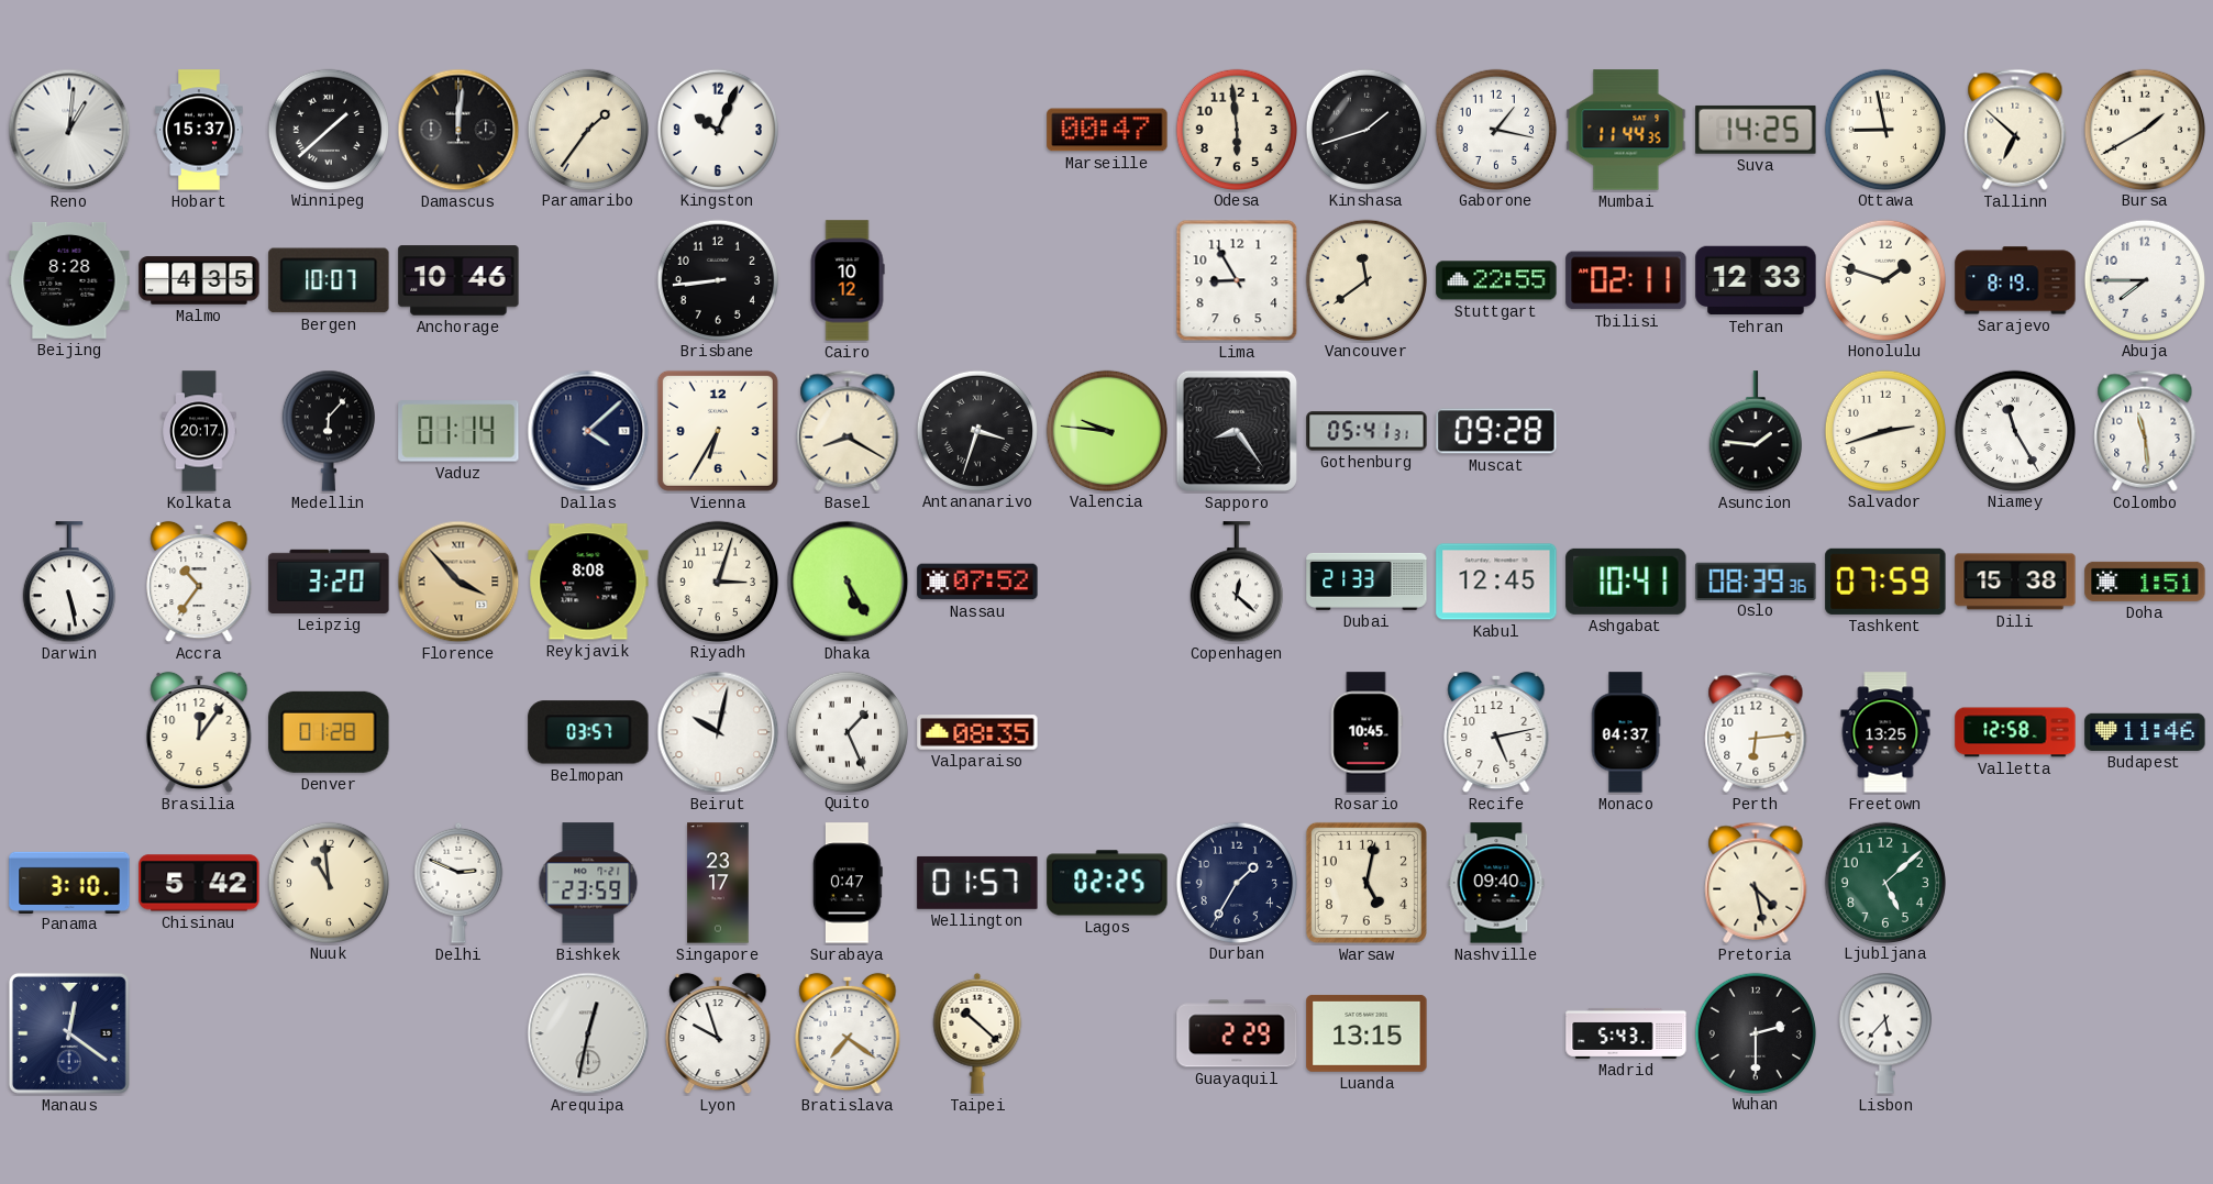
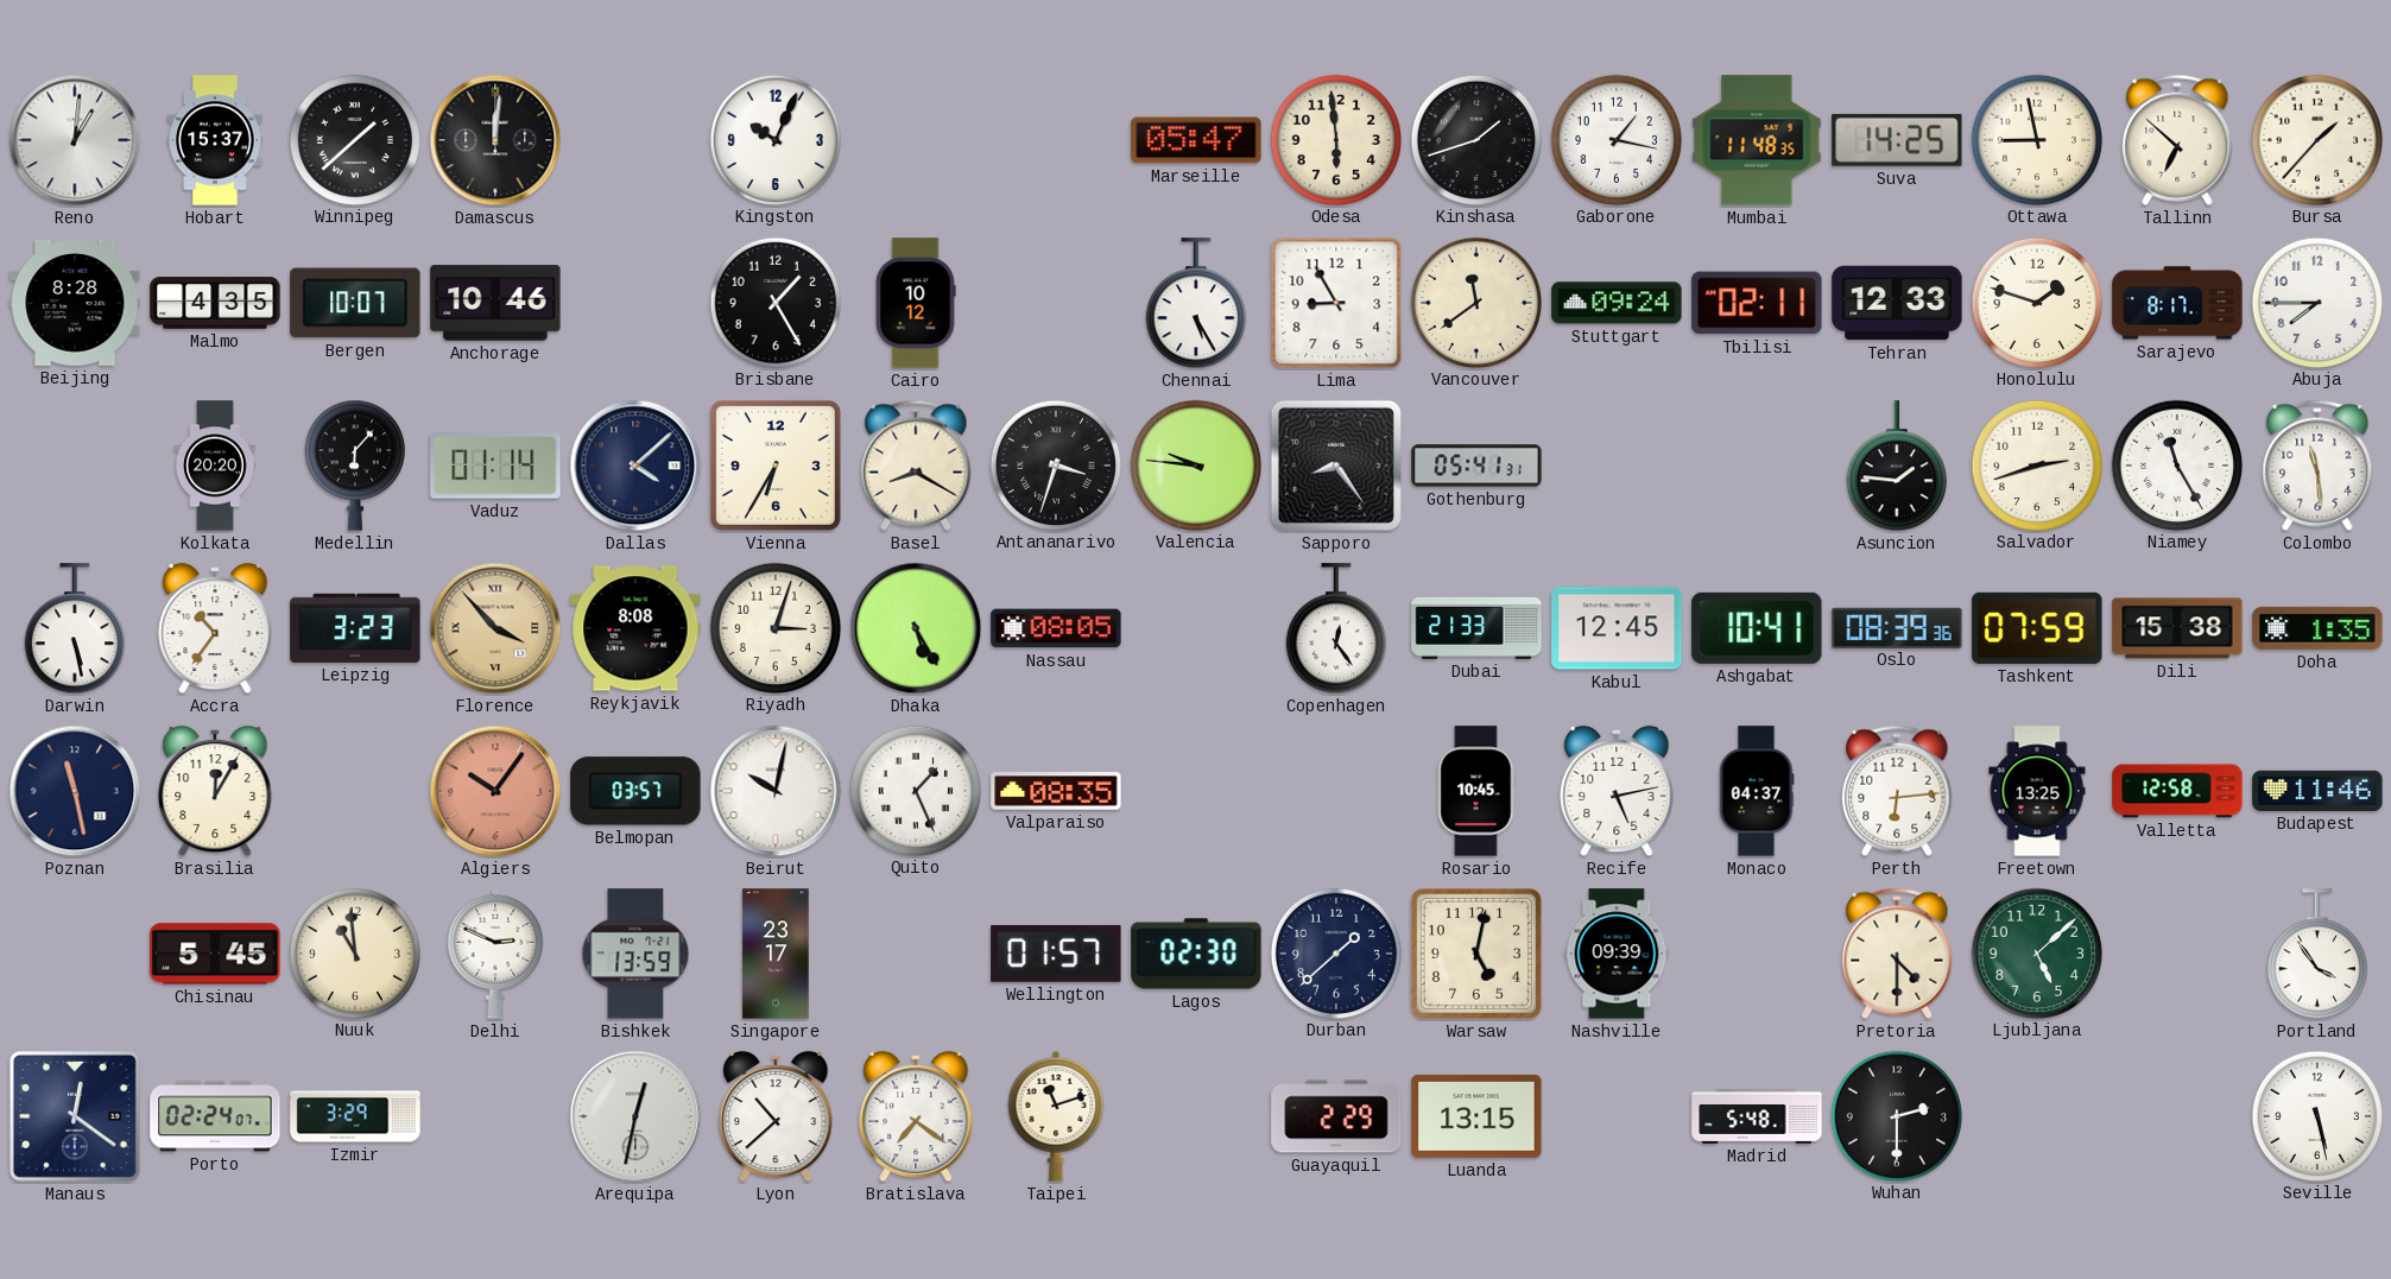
Paramaribo: 1:36 -> none
Marseille: 00:47 -> 05:47
Mumbai: 11:44 -> 11:48
Bursa: 1:40 -> 1:37
Brisbane: 8:44 -> 1:25
Chennai: none -> 5:25
Stuttgart: 22:55 -> 09:24
Sarajevo: 8:19 -> 8:17
Kolkata: 20:17 -> 20:20
Muscat: 09:28 -> none
Leipzig: 3:20 -> 3:23
Nassau: 07:52 -> 08:05
Copenhagen: 12:22 -> 12:24
Doha: 1:51 -> 1:35
Poznan: none -> 11:28
Brasilia: 12:06 -> 12:05
Denver: 01:28 -> none
Algiers: none -> 10:06
Panama: 3:10 -> none
Chisinau: 5:42 -> 5:45
Bishkek: 23:59 -> 13:59
Surabaya: 0:47 -> none
Lagos: 02:25 -> 02:30
Durban: 1:35 -> 1:38
Nashville: 09:40 -> 09:39
Pretoria: 4:28 -> 4:30
Portland: none -> 3:54
Porto: none -> 02:24
Izmir: none -> 3:29
Lyon: 9:57 -> 10:38
Taipei: 10:22 -> 11:12
Madrid: 5:43 -> 5:48
Lisbon: 5:37 -> none
Seville: none -> 5:28
